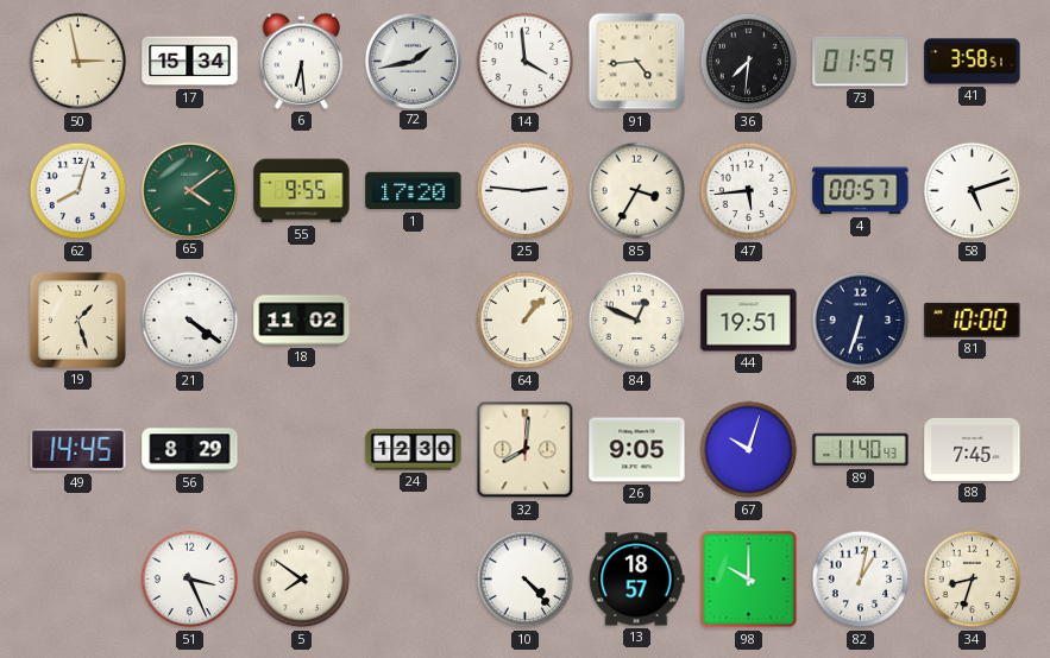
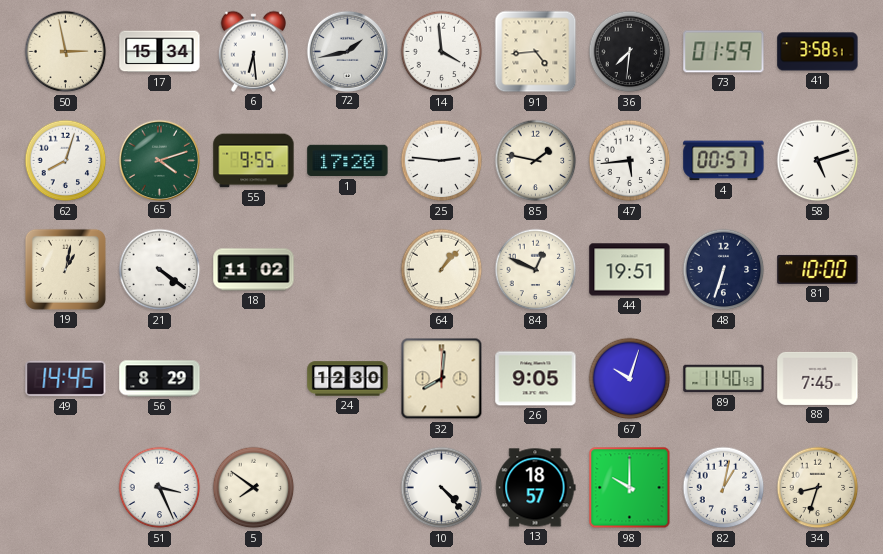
65: 4:09 -> 4:12
85: 3:35 -> 1:47
19: 1:27 -> 1:02
